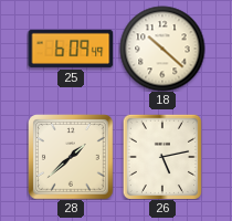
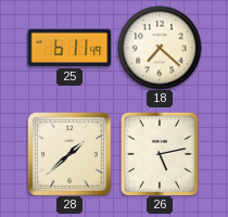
25: 6:09 -> 6:11
18: 10:22 -> 7:22
